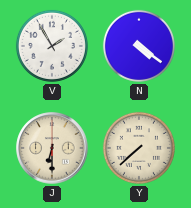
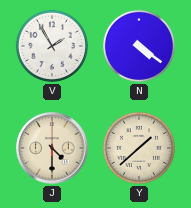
J: 6:30 -> 4:30
Y: 7:38 -> 1:38
